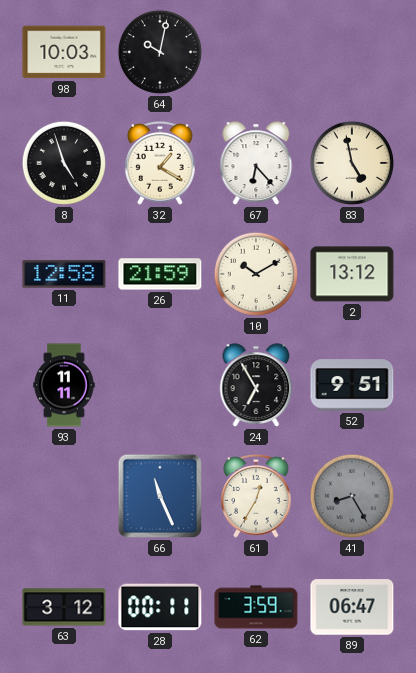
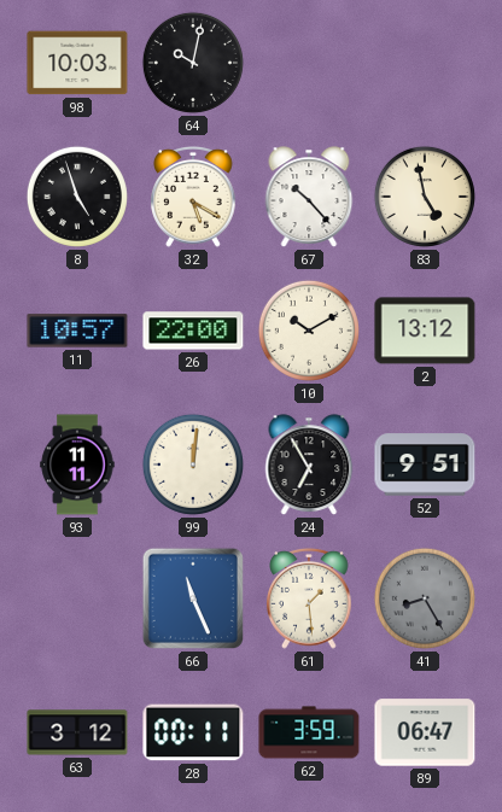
32: 1:20 -> 5:20
67: 6:23 -> 10:23
11: 12:58 -> 10:57
26: 21:59 -> 22:00
99: none -> 12:01
61: 12:35 -> 1:29
